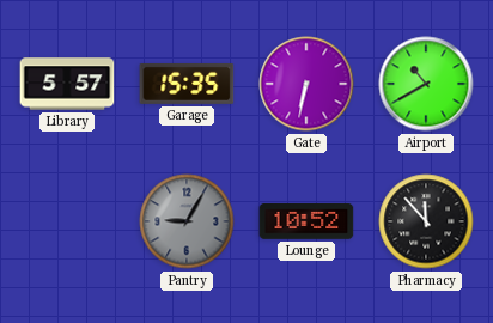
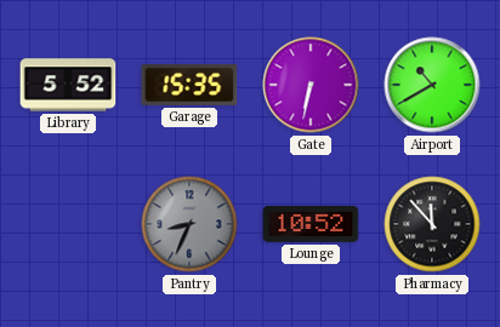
Library: 5:57 -> 5:52
Pantry: 9:05 -> 8:34
